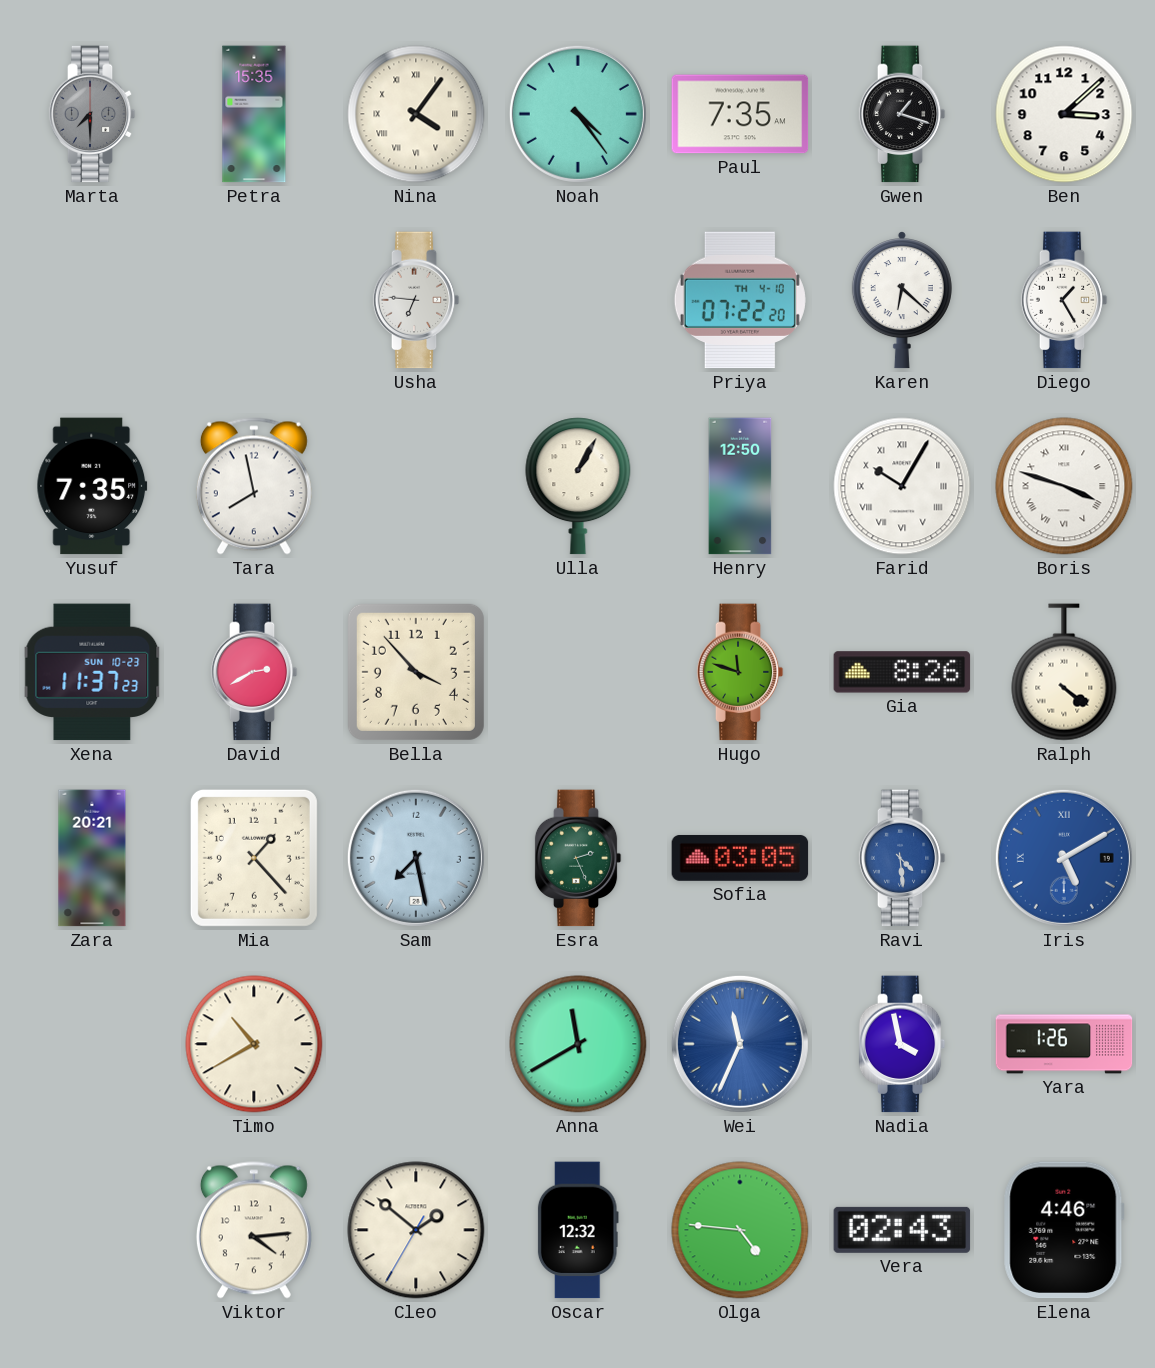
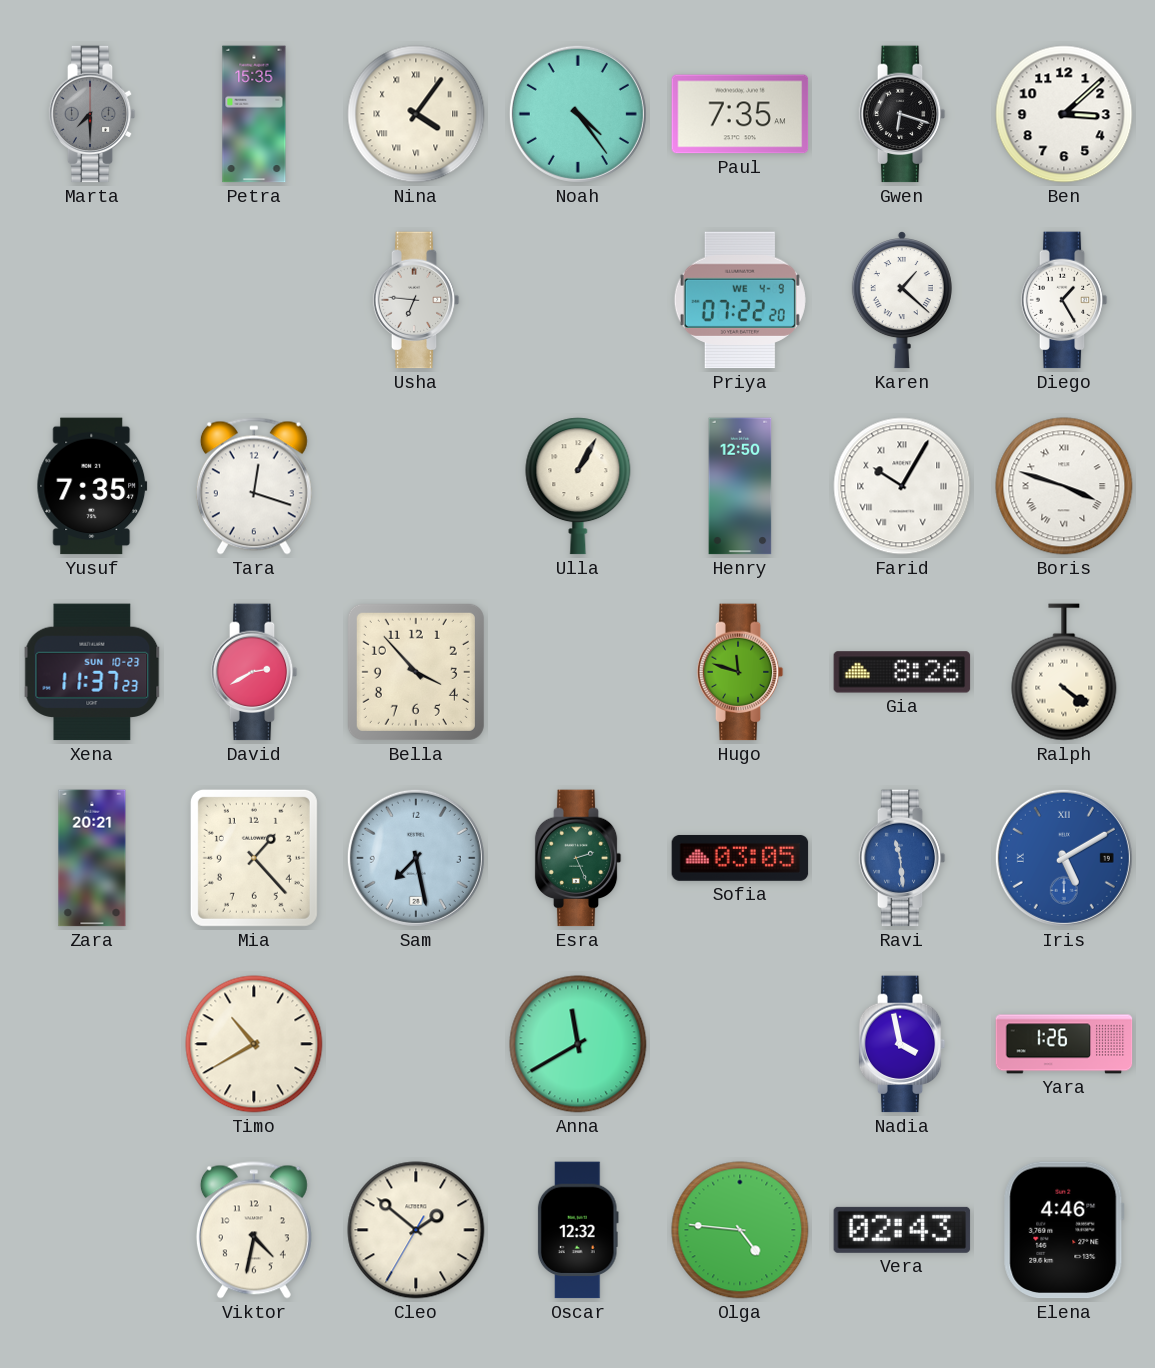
Gwen: 1:18 -> 6:18
Priya date: TH 4-10 -> WE 4-9
Karen: 6:22 -> 1:22
Tara: 7:58 -> 12:18
Ravi: 4:29 -> 11:29
Wei: 11:34 -> none
Viktor: 4:14 -> 4:32
